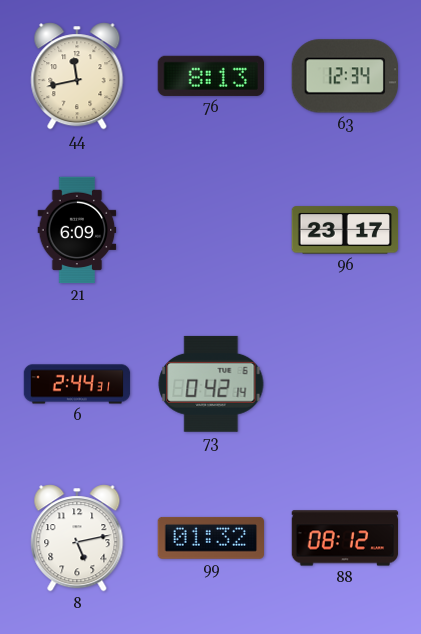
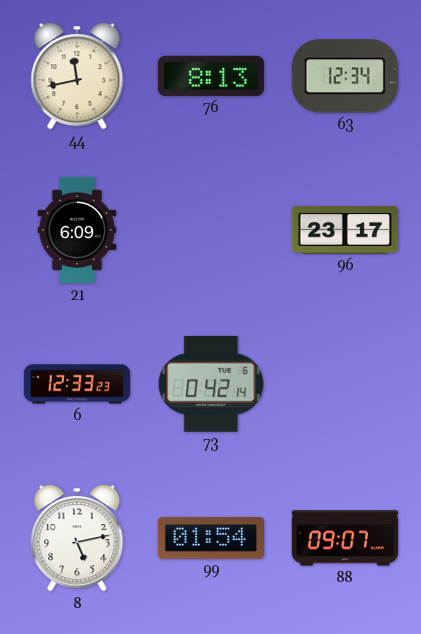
6: 2:44 -> 12:33
99: 01:32 -> 01:54
88: 08:12 -> 09:07
